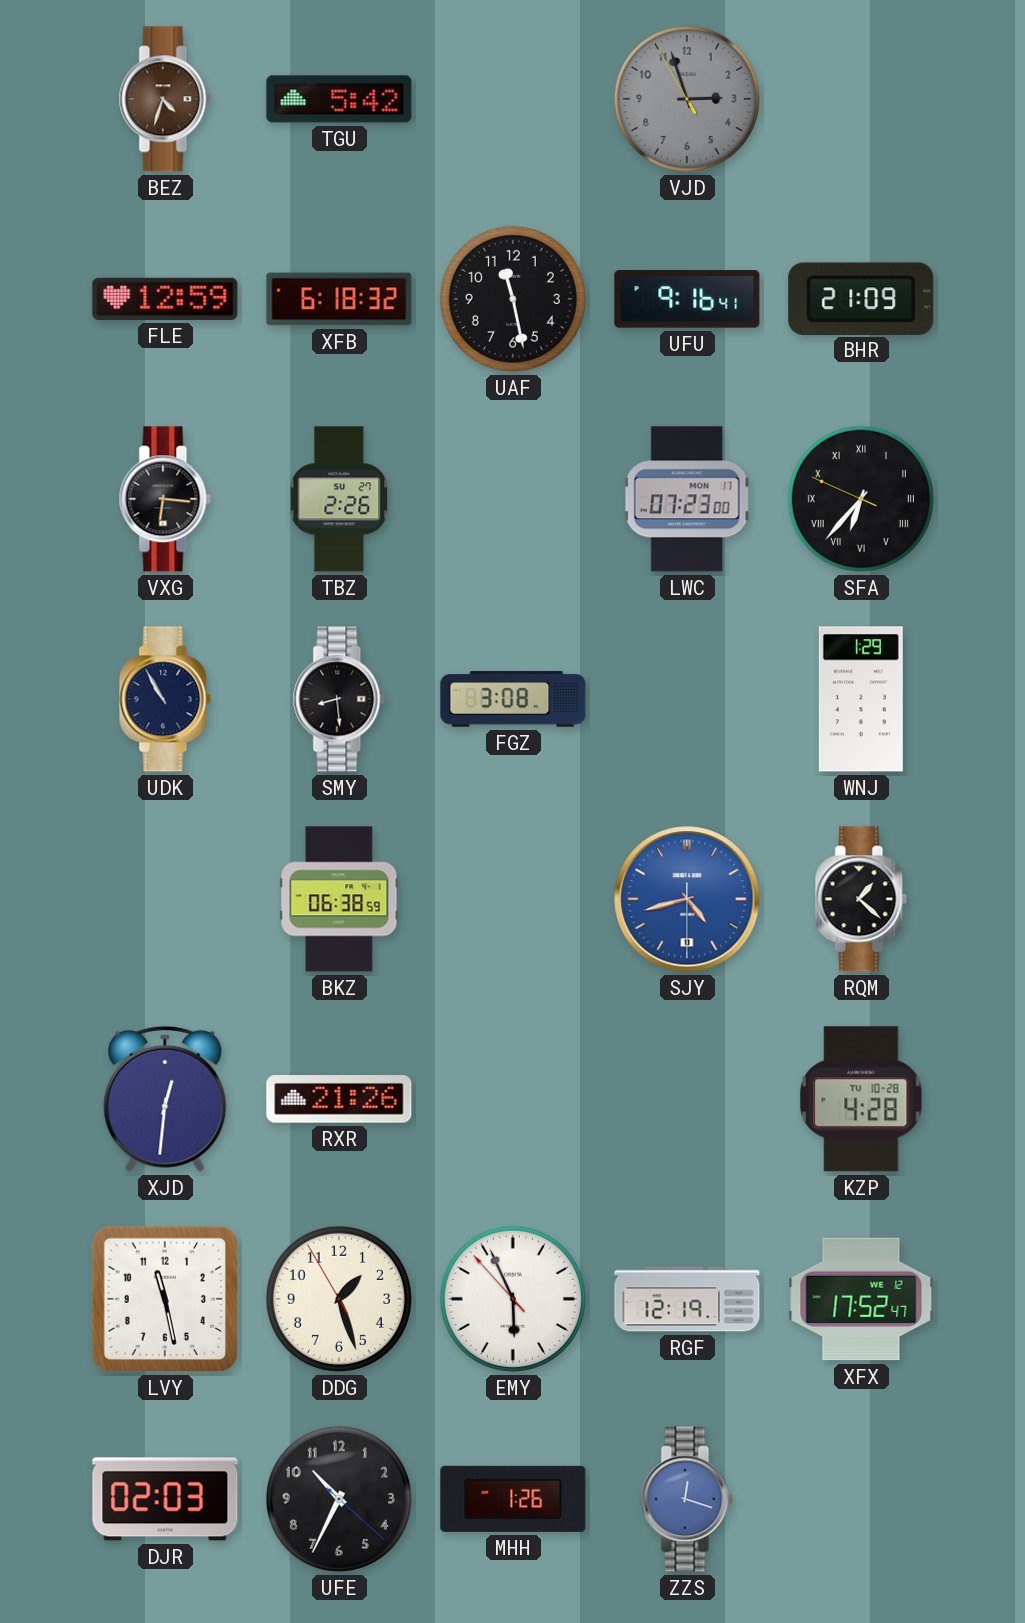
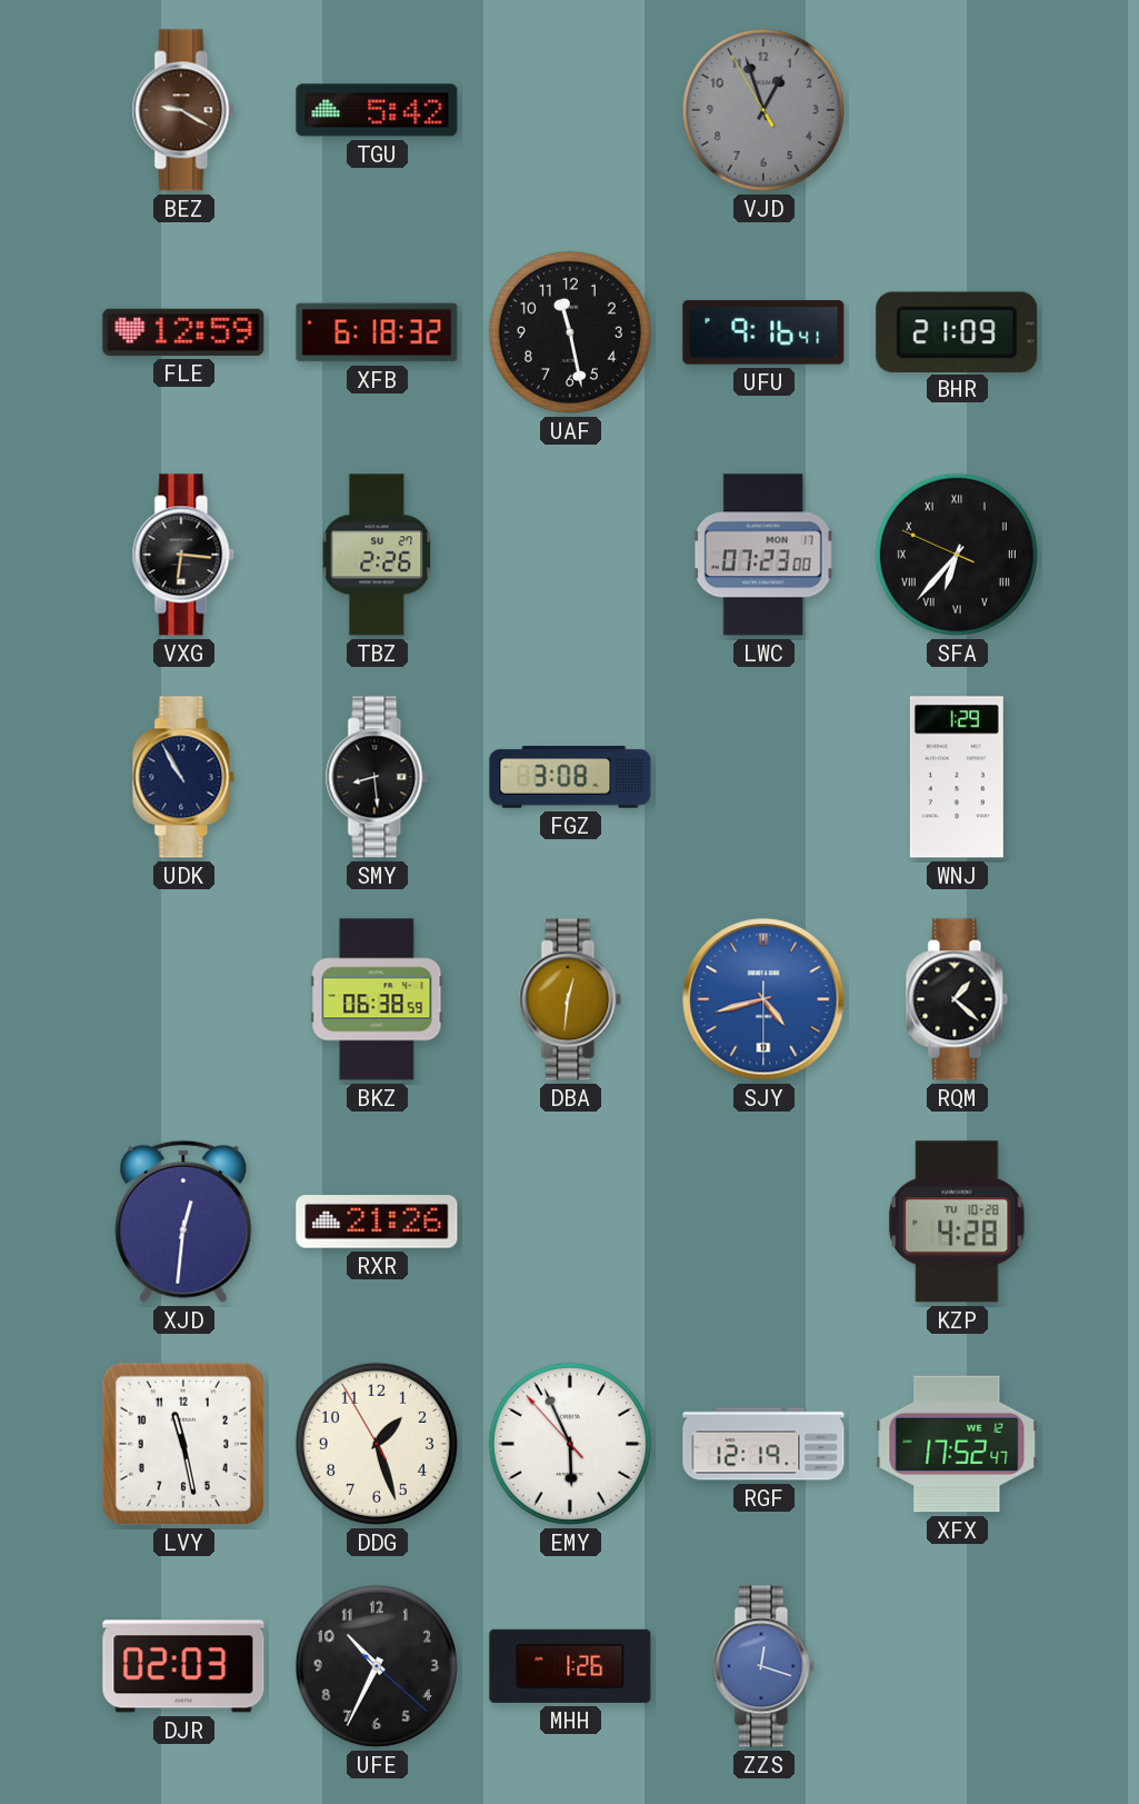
BEZ: 4:33 -> 9:20
VJD: 2:56 -> 12:56
DBA: none -> 12:31
